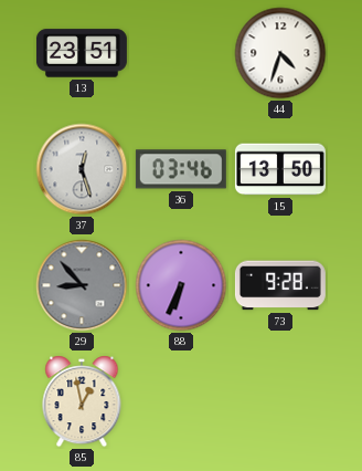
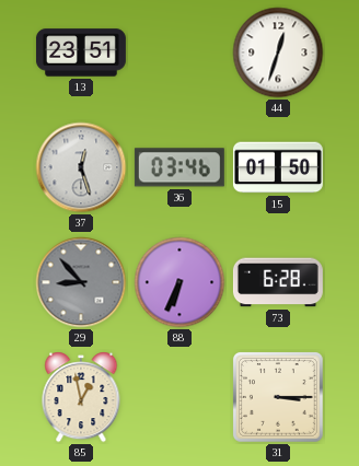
44: 4:33 -> 12:33
15: 13:50 -> 01:50
73: 9:28 -> 6:28
31: none -> 3:15
